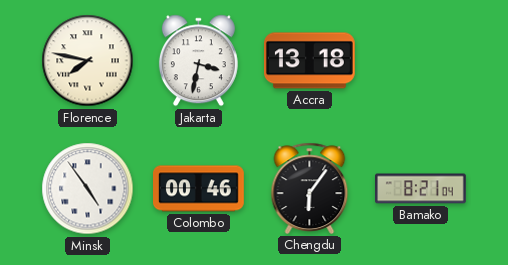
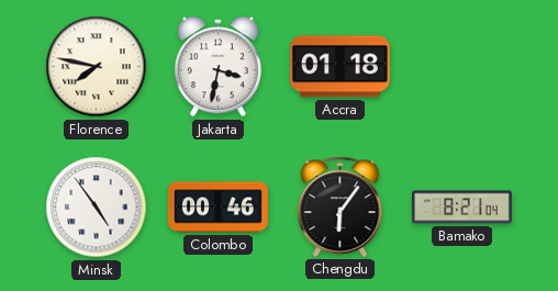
Accra: 13:18 -> 01:18
